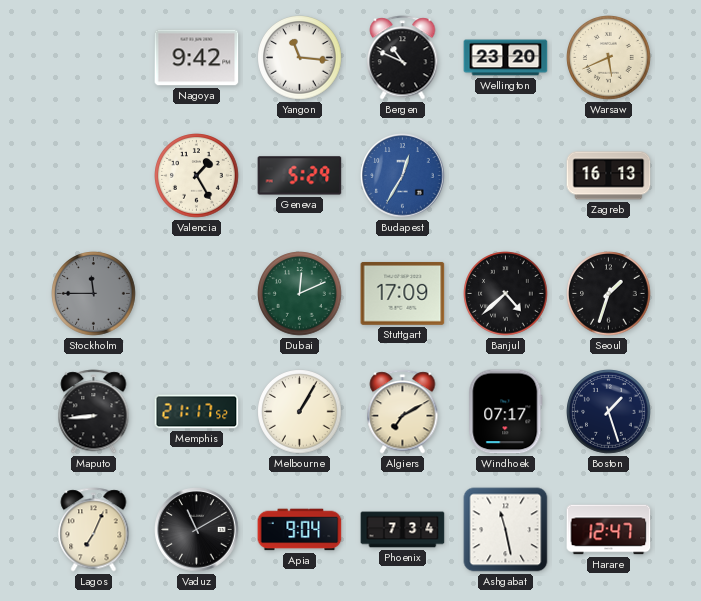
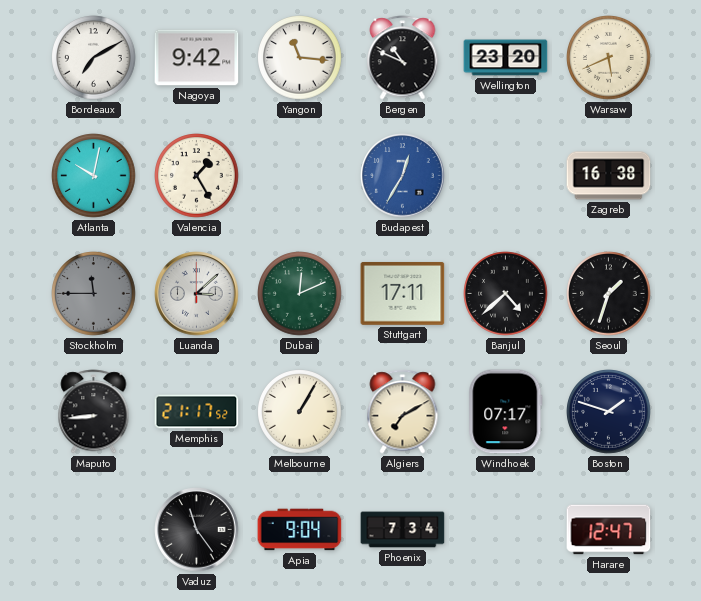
Bordeaux: none -> 7:10
Atlanta: none -> 10:02
Geneva: 5:29 -> none
Zagreb: 16:13 -> 16:38
Luanda: none -> 3:08
Stuttgart: 17:09 -> 17:11
Boston: 1:27 -> 1:48
Lagos: 7:04 -> none
Vaduz: 11:10 -> 11:24
Ashgabat: 11:28 -> none
